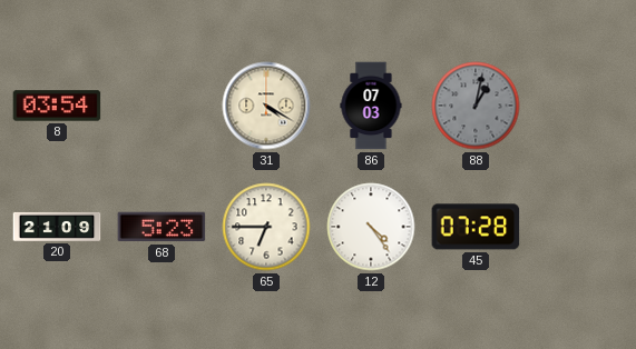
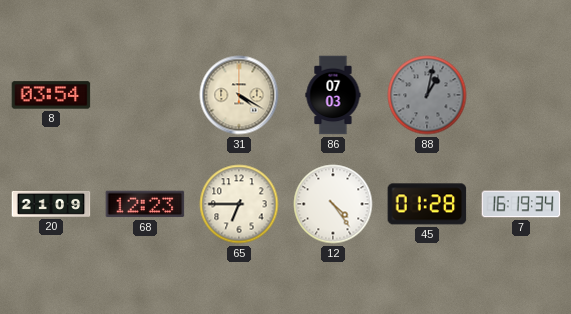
68: 5:23 -> 12:23
45: 07:28 -> 01:28
7: none -> 16:19
